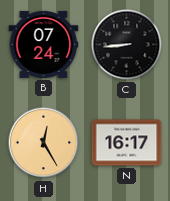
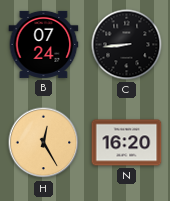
N: 16:17 -> 16:20
